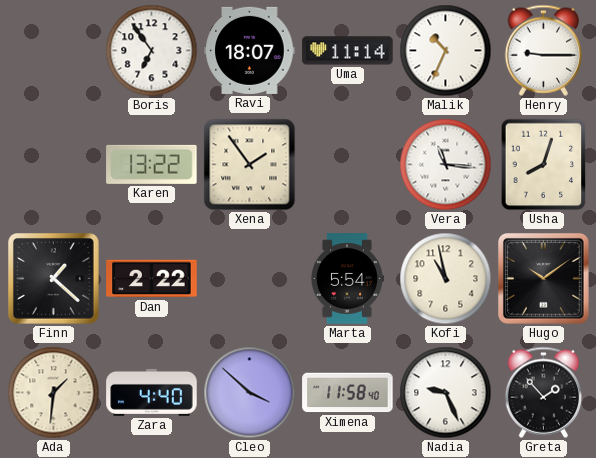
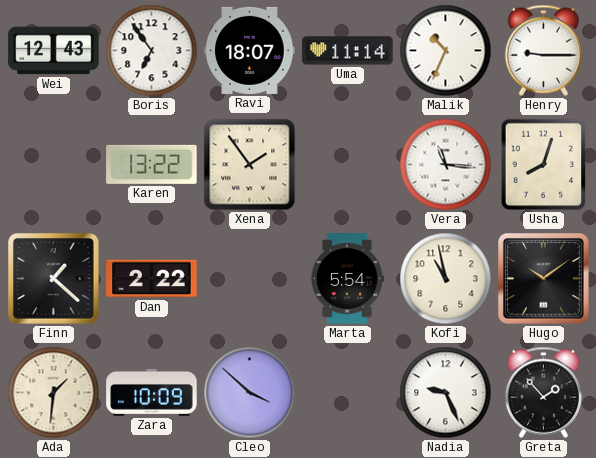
Wei: none -> 12:43
Zara: 4:40 -> 10:09
Ximena: 11:58 -> none
